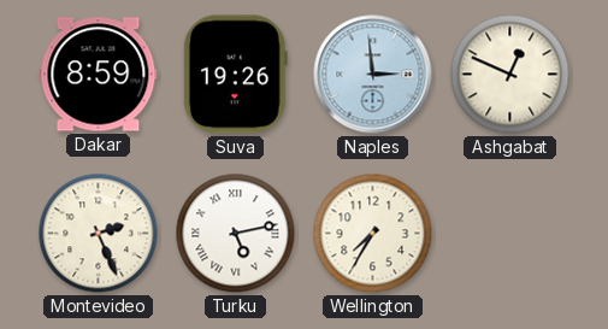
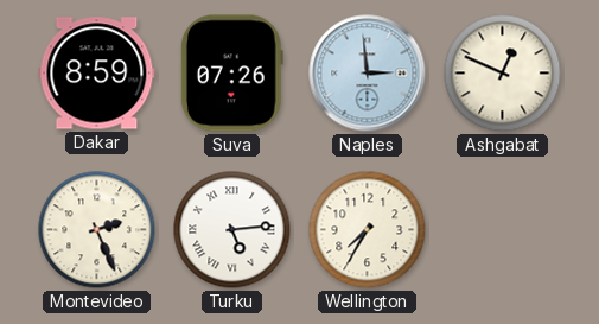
Suva: 19:26 -> 07:26
Turku: 5:13 -> 5:14
